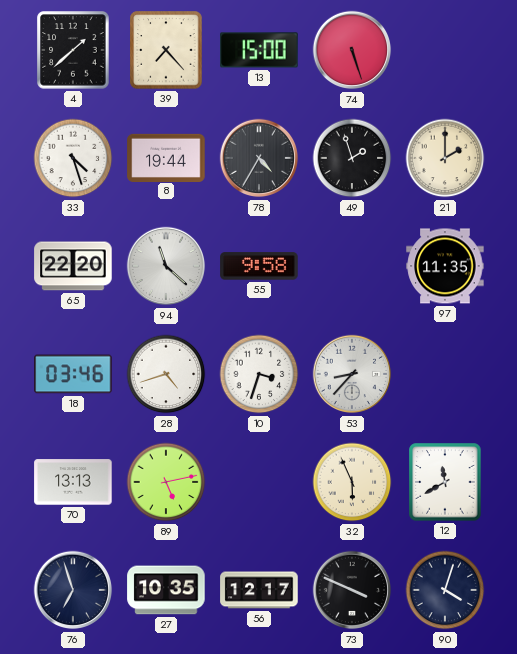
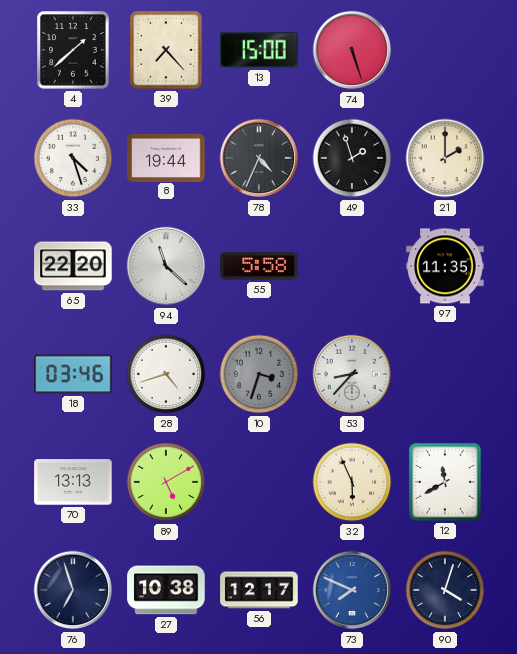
78: 4:35 -> 4:34
55: 9:58 -> 5:58
10 dial: white -> grey
89: 5:13 -> 5:10
27: 10:35 -> 10:38
73: 3:49 -> 7:49
73 dial: black -> blue
